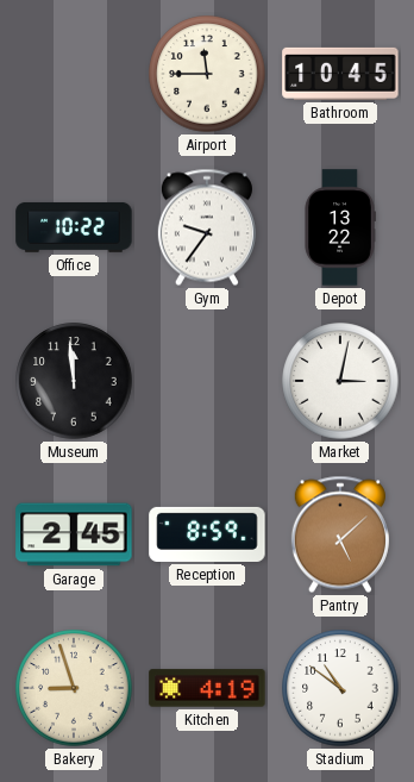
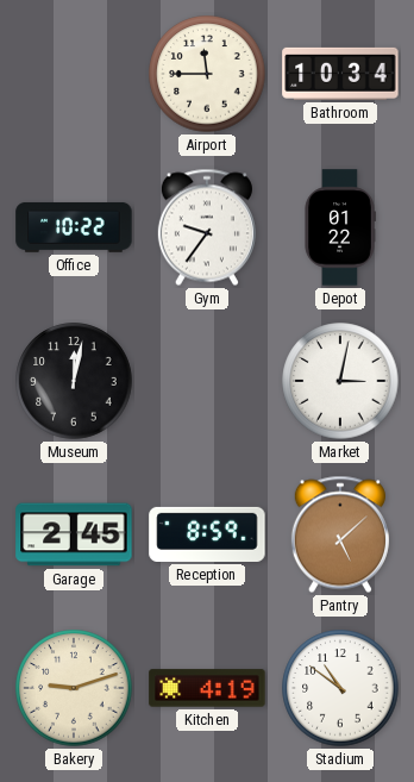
Bathroom: 10:45 -> 10:34
Depot: 13:22 -> 01:22
Museum: 11:59 -> 12:02
Bakery: 8:57 -> 9:12
